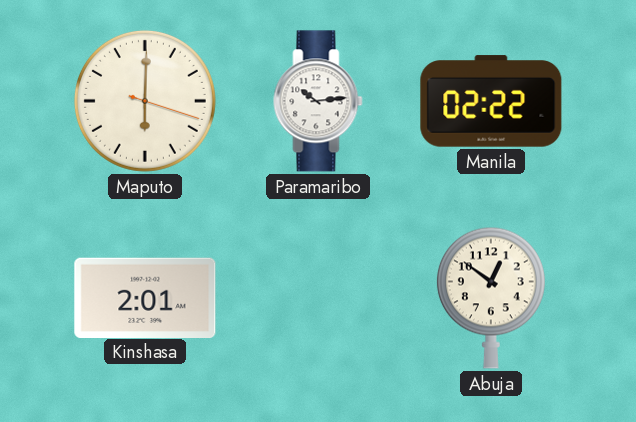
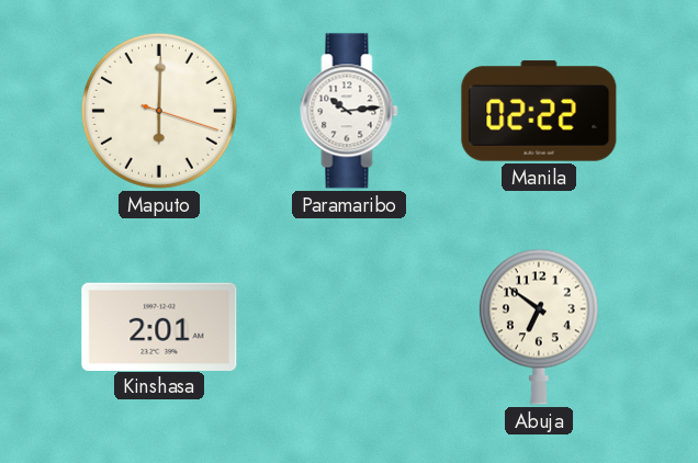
Abuja: 12:51 -> 6:51
